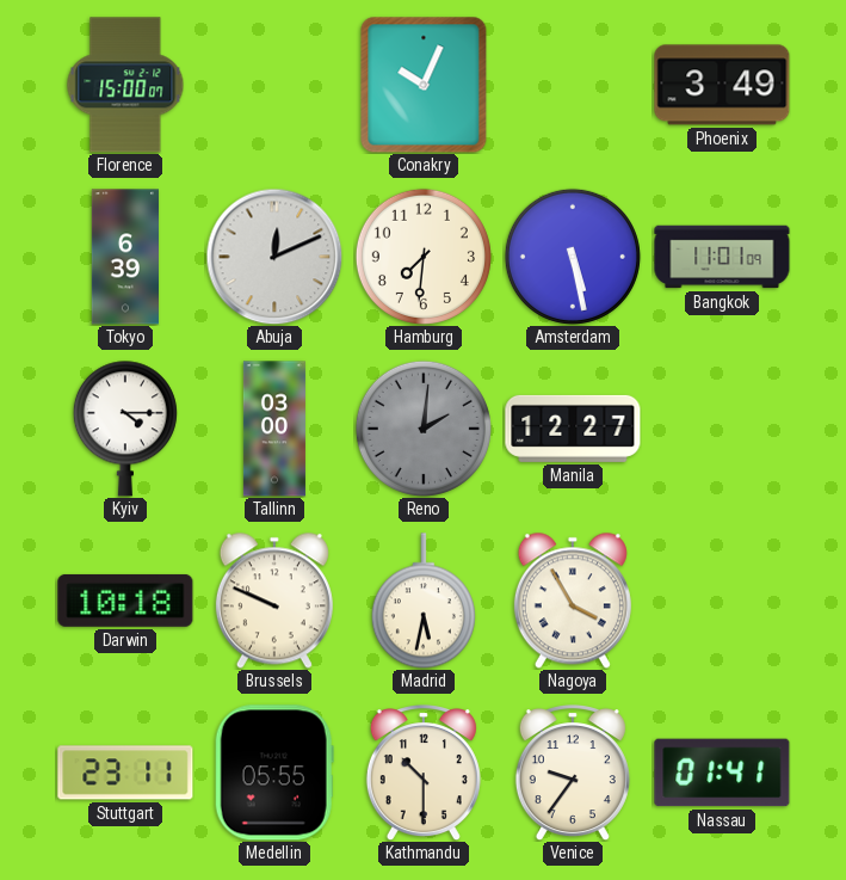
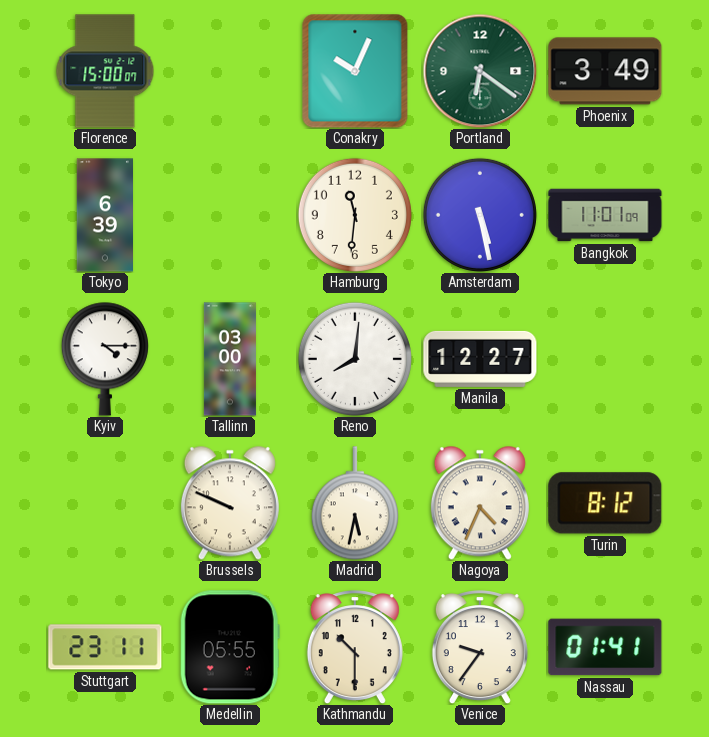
Portland: none -> 6:21
Abuja: 12:11 -> none
Hamburg: 7:31 -> 11:31
Reno: 2:01 -> 8:01
Reno dial: grey -> white
Darwin: 10:18 -> none
Nagoya: 3:55 -> 4:34
Turin: none -> 8:12
